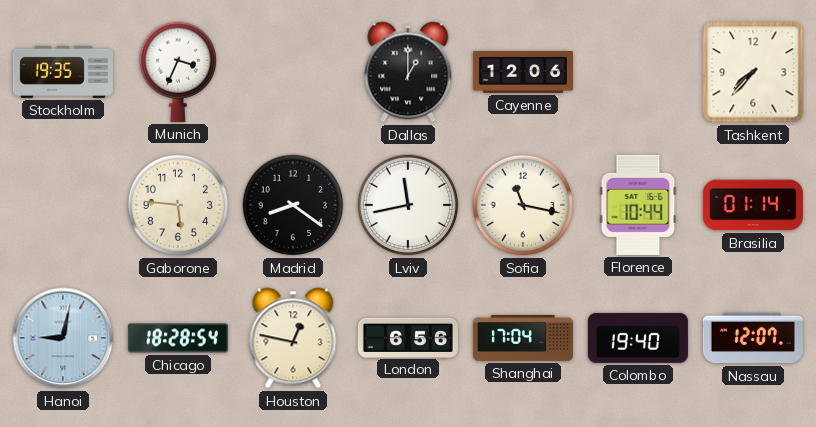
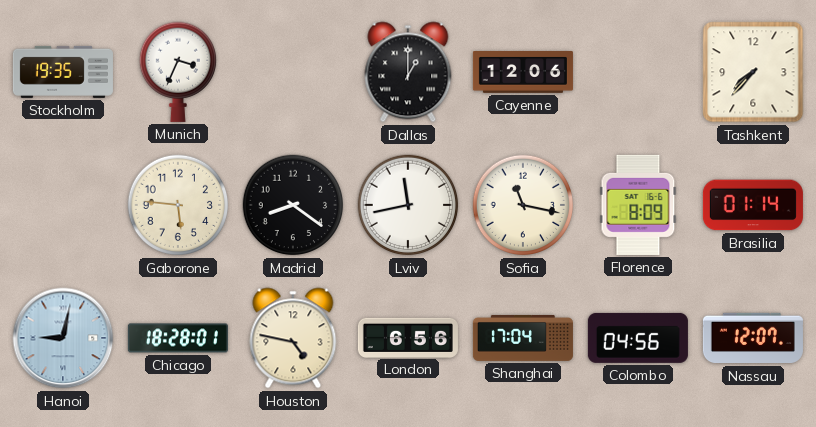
Florence: 10:44 -> 8:09
Chicago: 18:28:54 -> 18:28:01
Houston: 12:47 -> 4:47
Colombo: 19:40 -> 04:56
